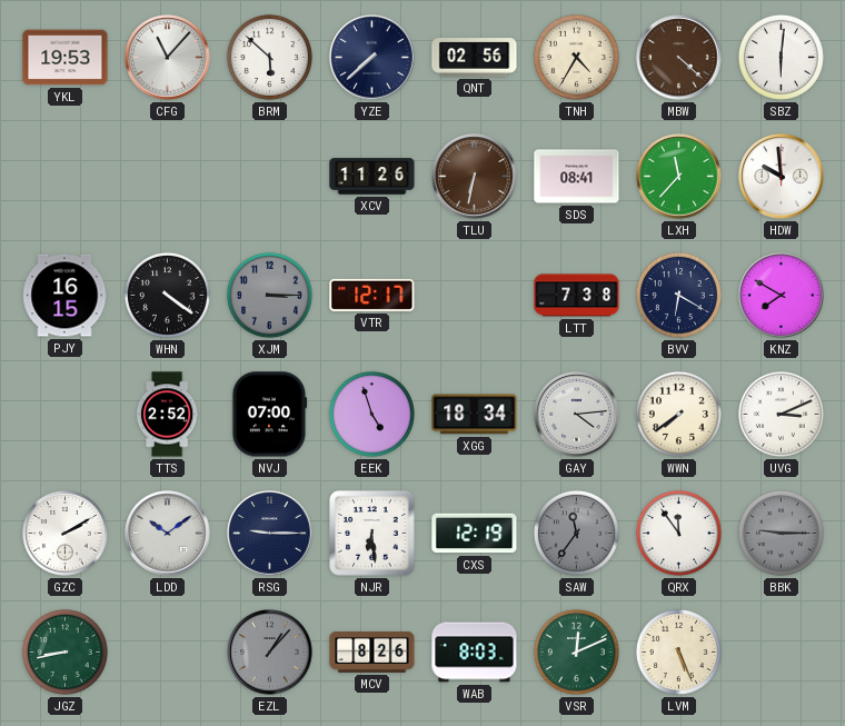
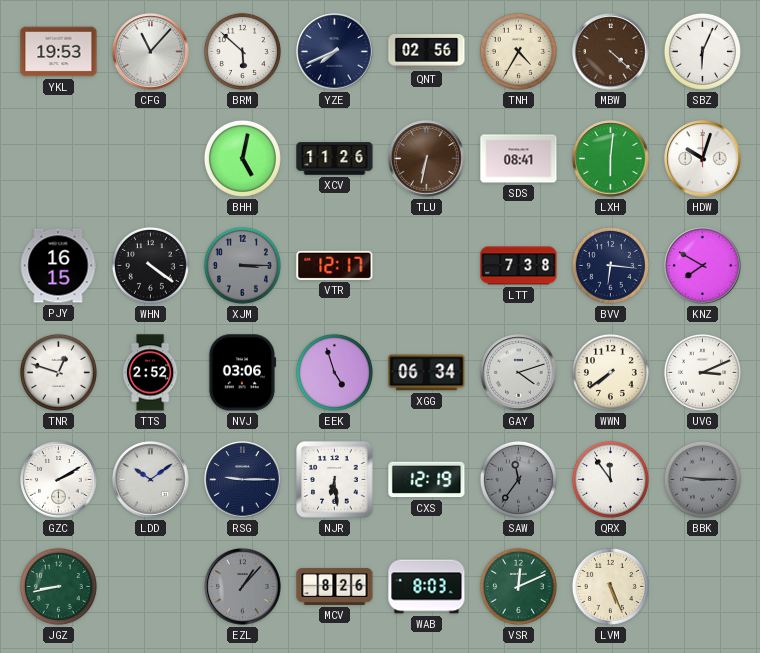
YZE: 7:38 -> 7:41
SBZ: 6:01 -> 6:04
BHH: none -> 5:02
LXH: 11:37 -> 6:01
HDW: 9:59 -> 10:03
BVV: 6:20 -> 6:16
TNR: none -> 12:48
NVJ: 07:00 -> 03:06
XGG: 18:34 -> 06:34
GAY: 4:14 -> 4:12
